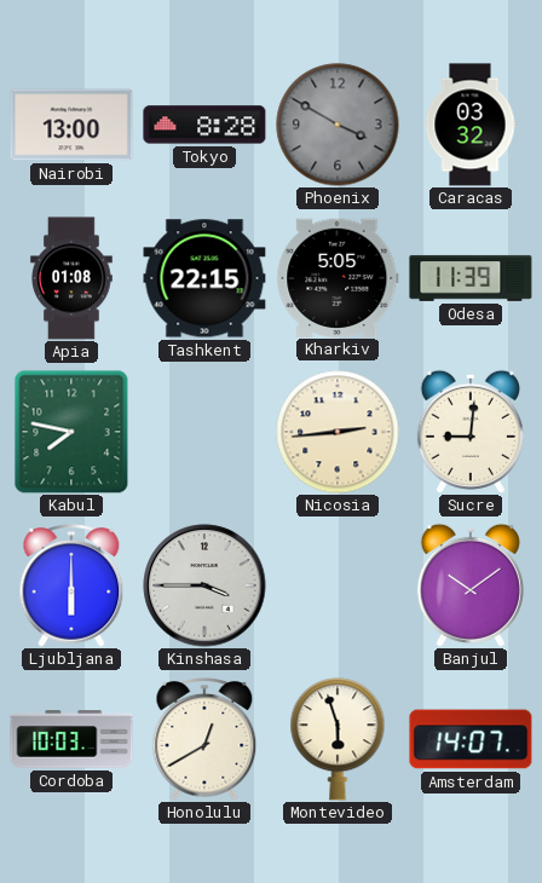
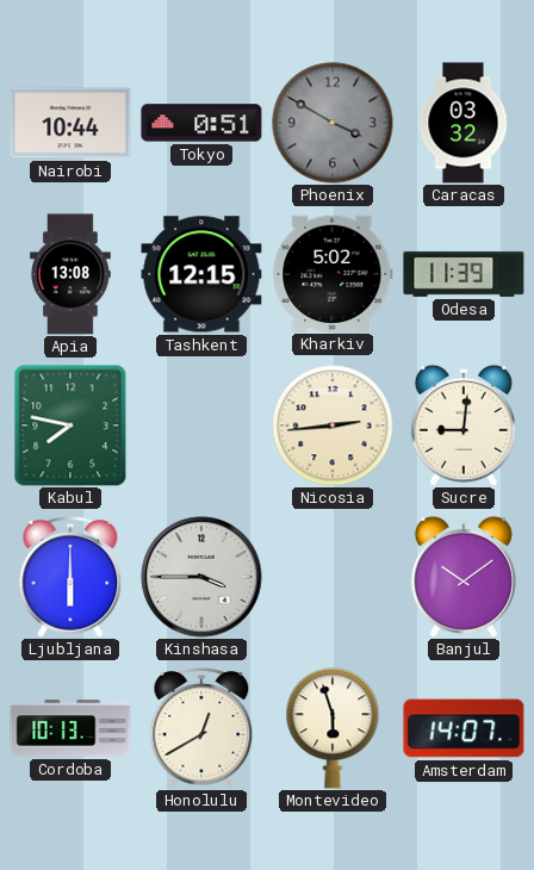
Nairobi: 13:00 -> 10:44
Tokyo: 8:28 -> 0:51
Apia: 01:08 -> 13:08
Tashkent: 22:15 -> 12:15
Kharkiv: 5:05 -> 5:02
Cordoba: 10:03 -> 10:13
